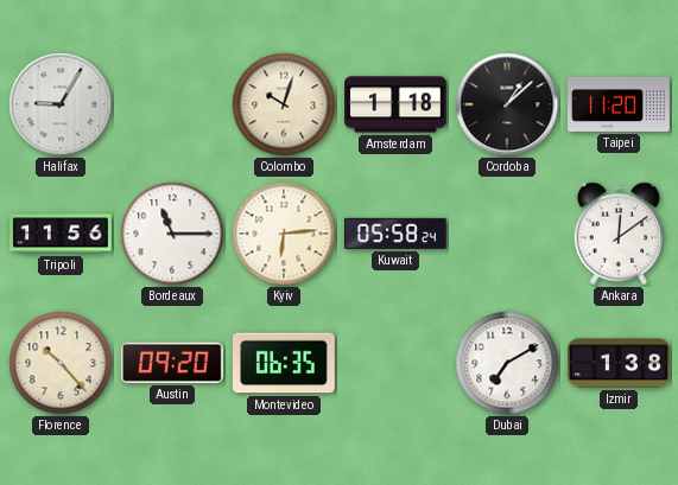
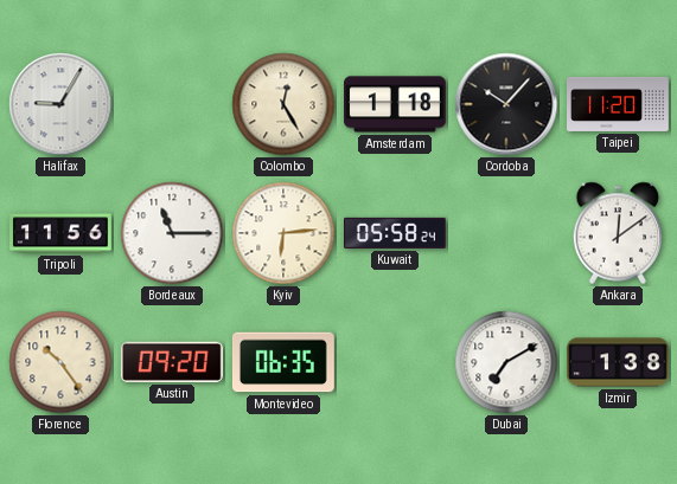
Colombo: 10:03 -> 12:25
Cordoba: 1:08 -> 10:07
Florence: 10:23 -> 10:24
